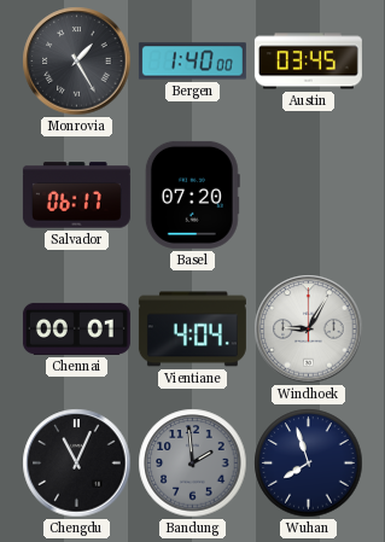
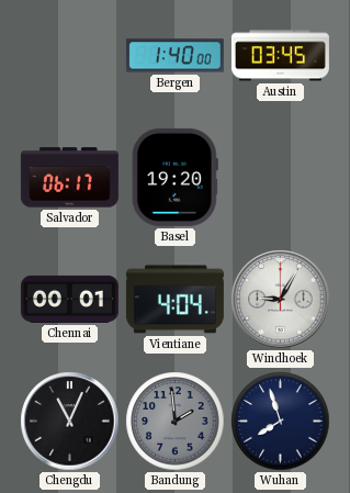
Monrovia: 1:25 -> none
Basel: 07:20 -> 19:20
